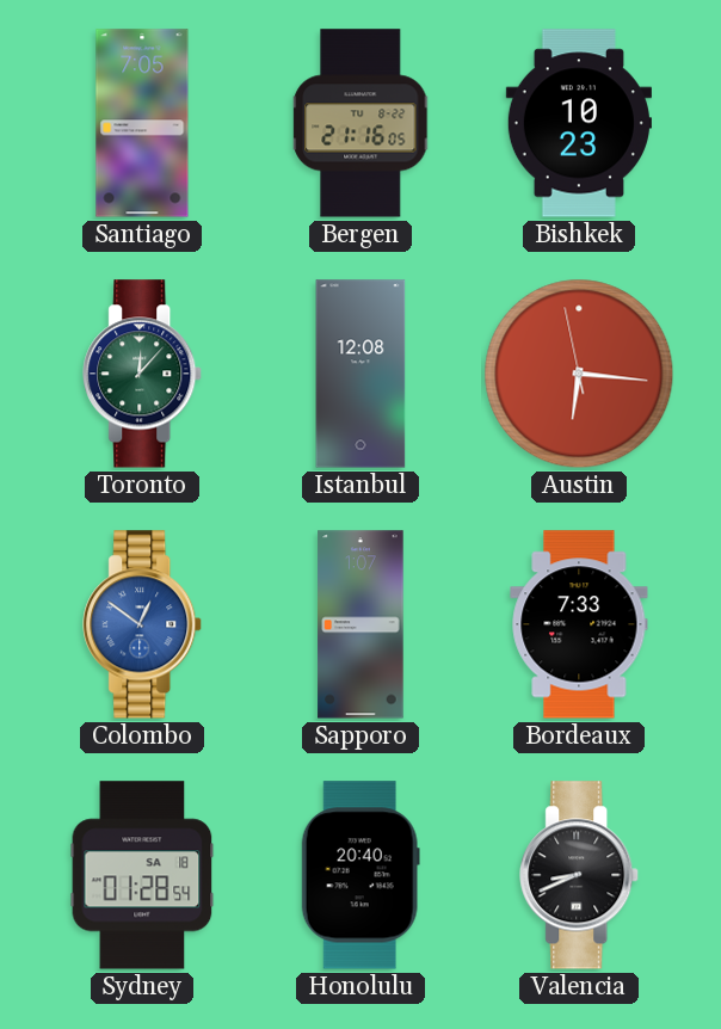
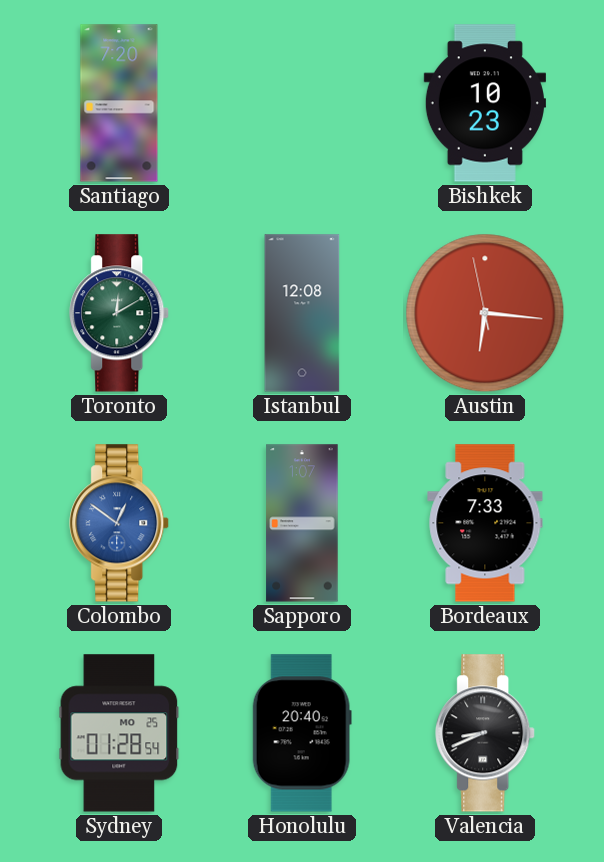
Santiago: 7:05 -> 7:20
Bergen: 21:16 -> none
Toronto: 12:07 -> 12:10
Sydney date: SA 18 -> MO 25
